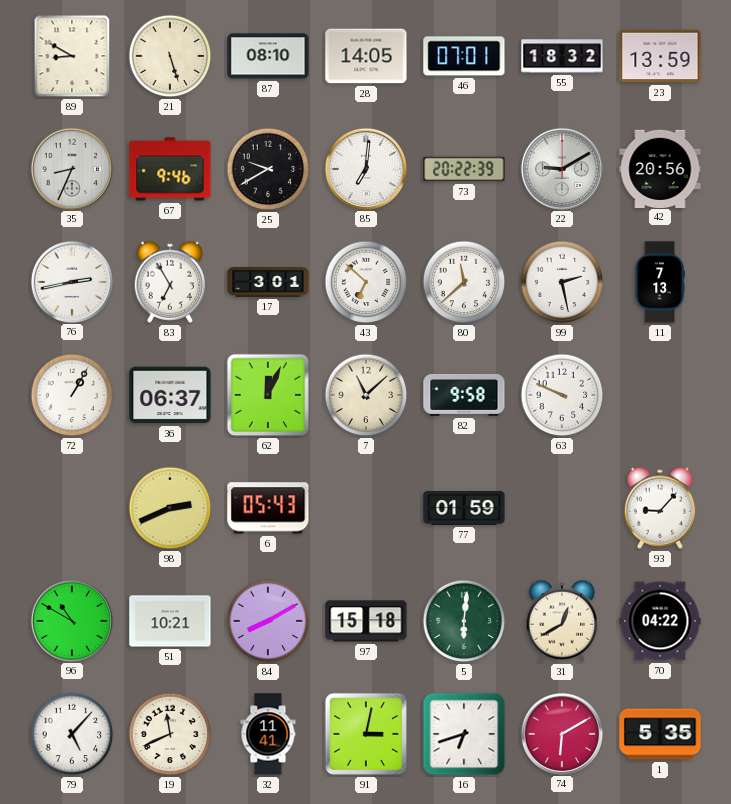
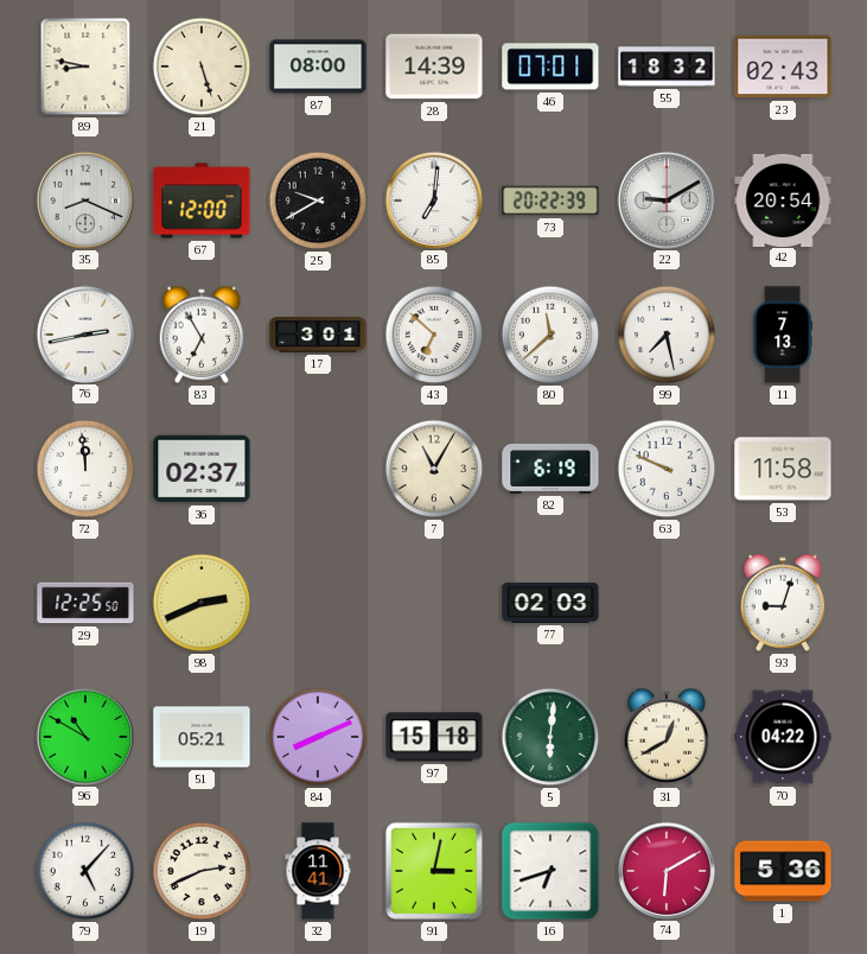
89: 8:50 -> 8:47
87: 08:10 -> 08:00
28: 14:05 -> 14:39
23: 13:59 -> 02:43
35: 8:34 -> 8:19
67: 9:46 -> 12:00
42: 20:56 -> 20:54
99: 2:28 -> 7:28
72: 1:05 -> 11:59
36: 06:37 -> 02:37
62: 12:04 -> none
7: 11:08 -> 11:05
82: 9:58 -> 6:19
53: none -> 11:58
29: none -> 12:25
6: 05:43 -> none
77: 01:59 -> 02:03
93: 9:07 -> 9:03
51: 10:21 -> 05:21
84: 8:10 -> 8:11
19: 11:41 -> 2:41
1: 5:35 -> 5:36
